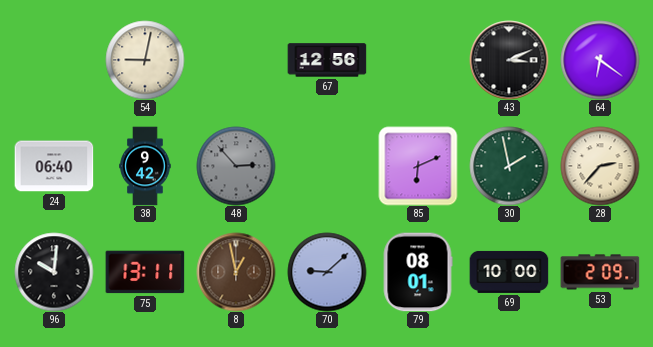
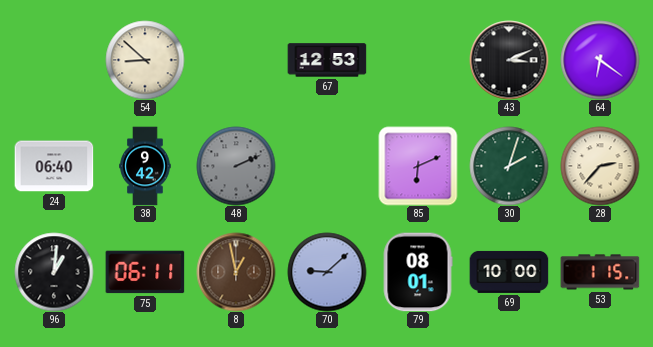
54: 9:02 -> 8:52
67: 12:56 -> 12:53
48: 2:53 -> 2:11
30: 1:58 -> 2:03
96: 10:01 -> 1:01
75: 13:11 -> 06:11
53: 2:09 -> 1:15
